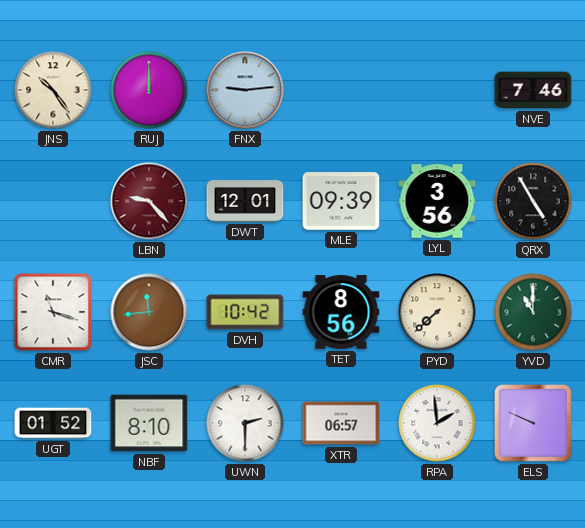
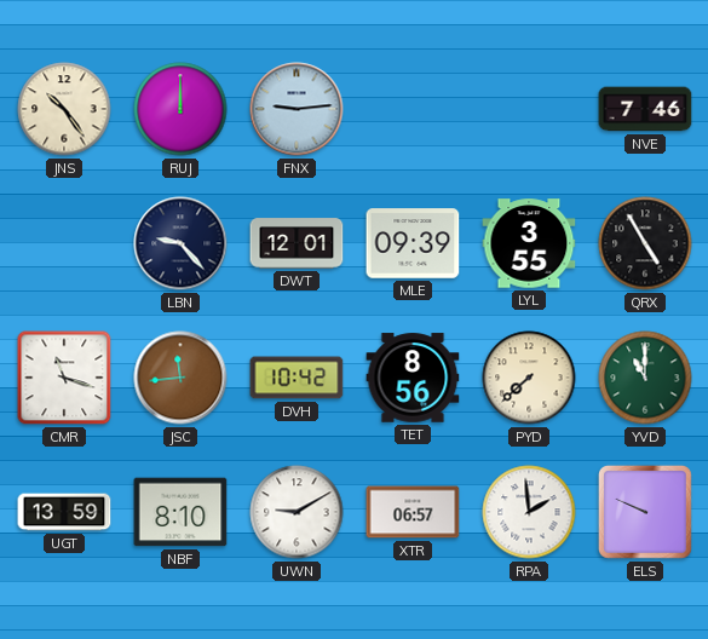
LBN dial: burgundy -> navy
LYL: 3:56 -> 3:55
UGT: 01:52 -> 13:59
UWN: 2:30 -> 9:10
